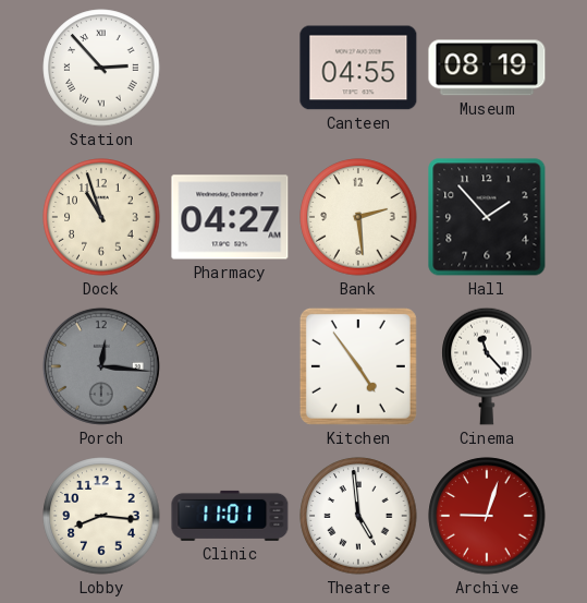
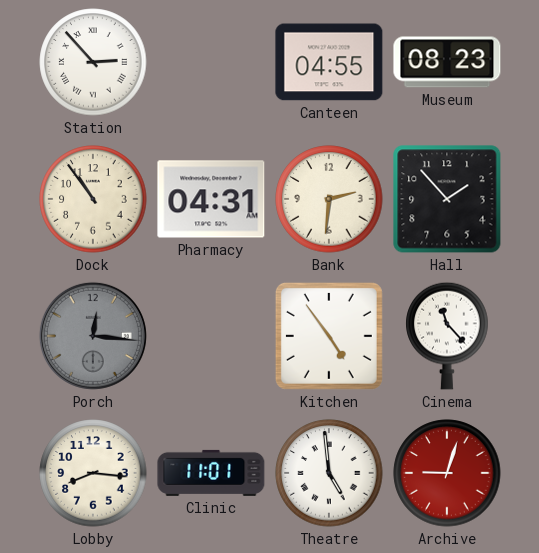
Museum: 08:19 -> 08:23
Dock: 10:57 -> 10:54
Pharmacy: 04:27 -> 04:31
Bank: 2:29 -> 2:31
